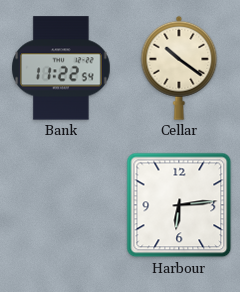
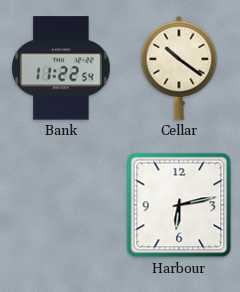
Harbour: 6:14 -> 6:13
